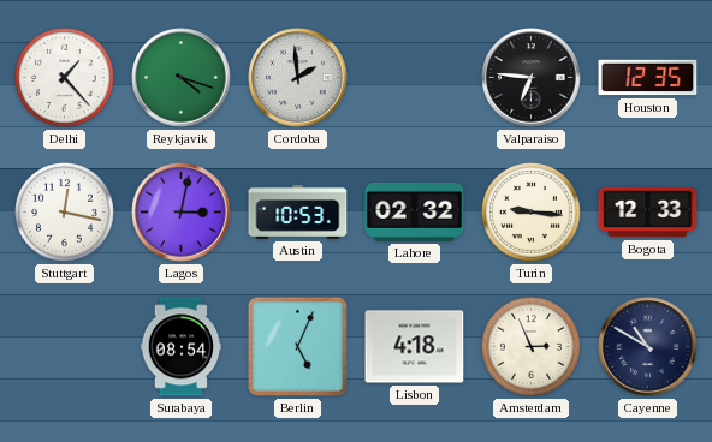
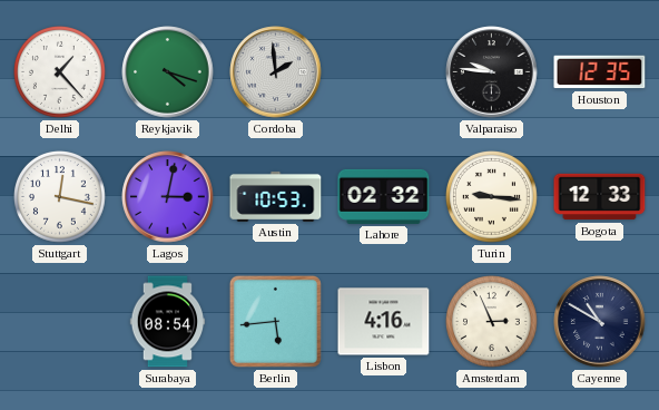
Valparaiso: 6:46 -> 9:46
Berlin: 5:04 -> 5:44
Lisbon: 4:18 -> 4:16
